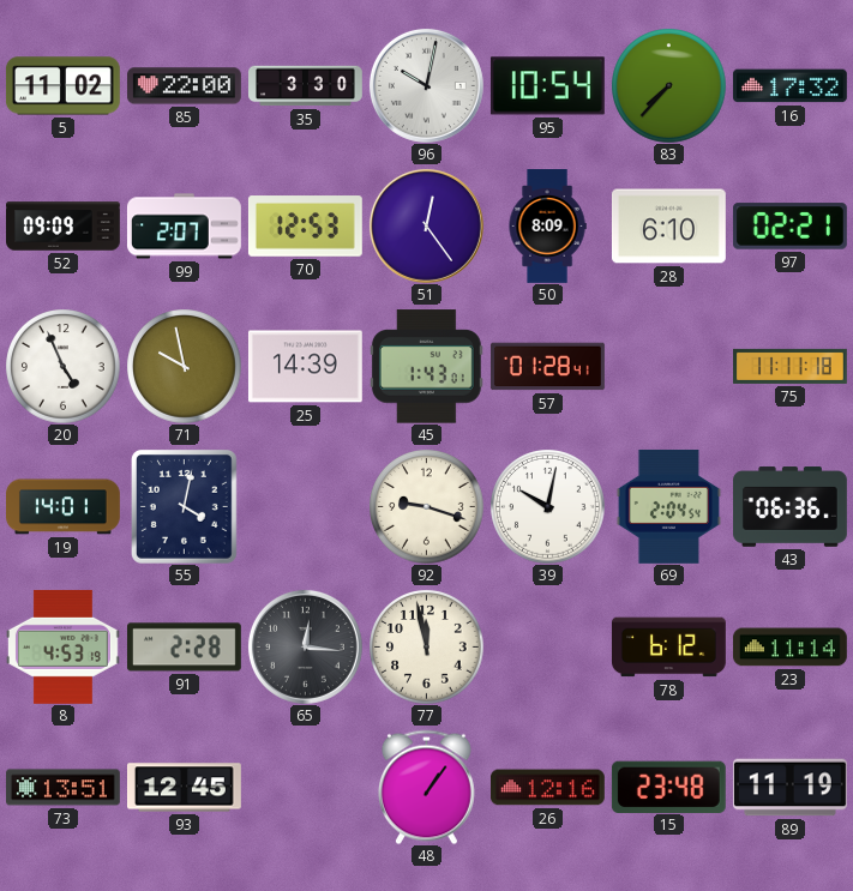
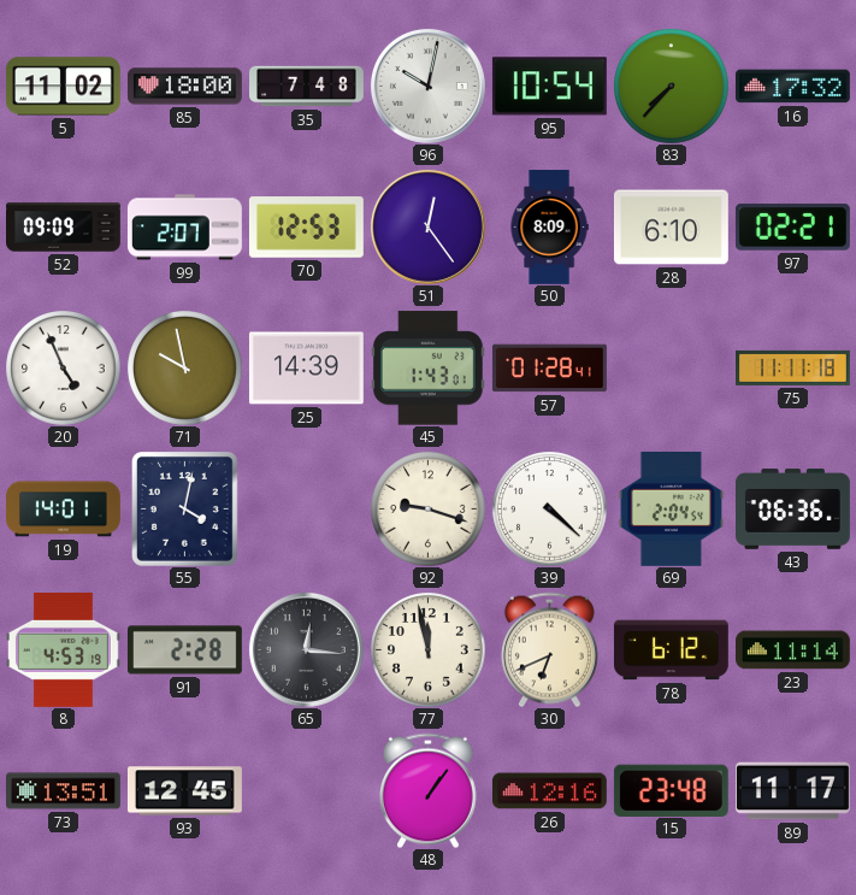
85: 22:00 -> 18:00
35: 3:30 -> 7:48
39: 10:02 -> 4:22
30: none -> 6:41
89: 11:19 -> 11:17
